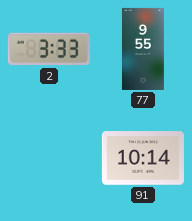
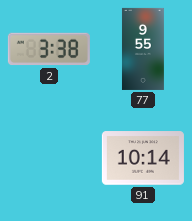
2: 3:33 -> 3:38
